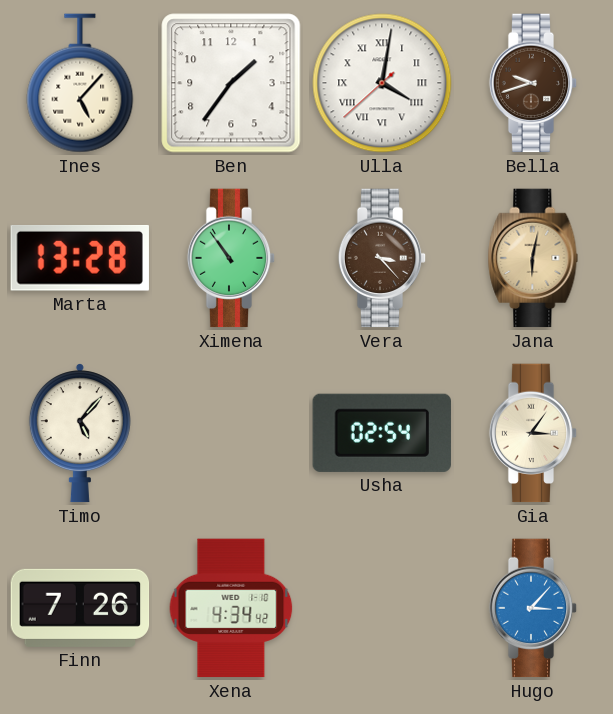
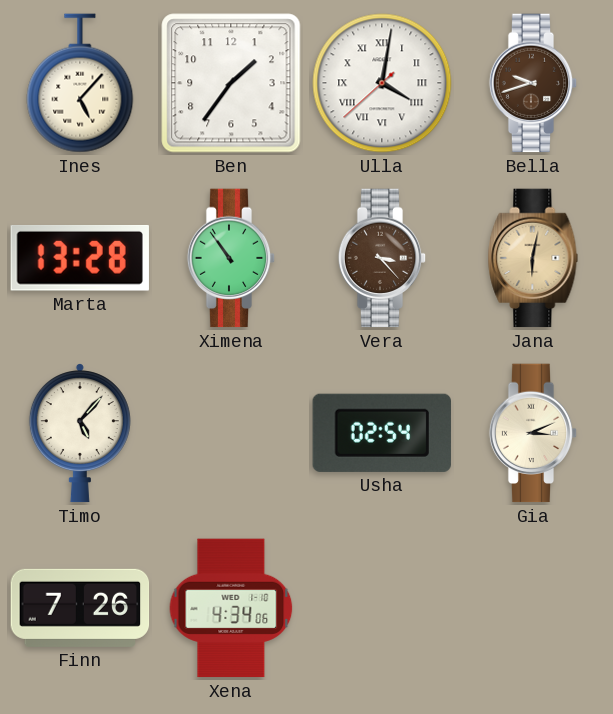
Gia: 3:06 -> 3:11
Xena: 4:34:42 -> 4:34:06
Hugo: 3:07 -> none
